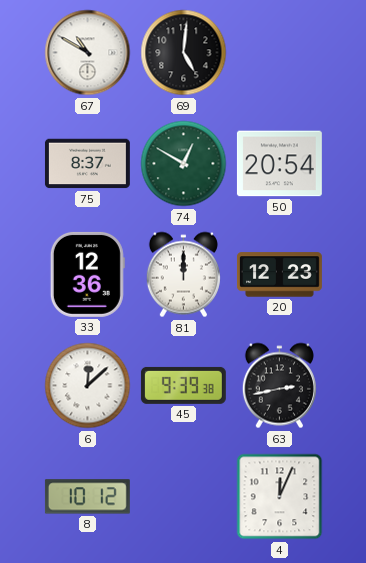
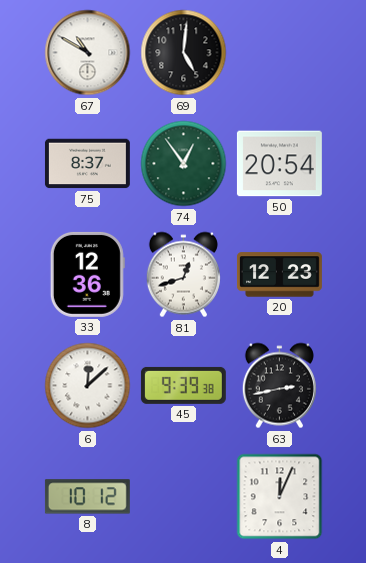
74: 12:50 -> 12:54
81: 12:00 -> 12:42
